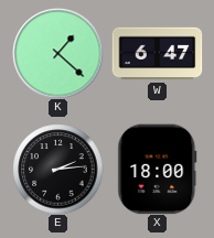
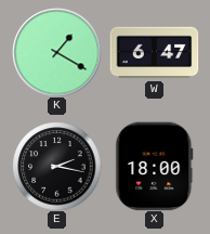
K: 1:22 -> 1:20
E: 2:14 -> 2:17
